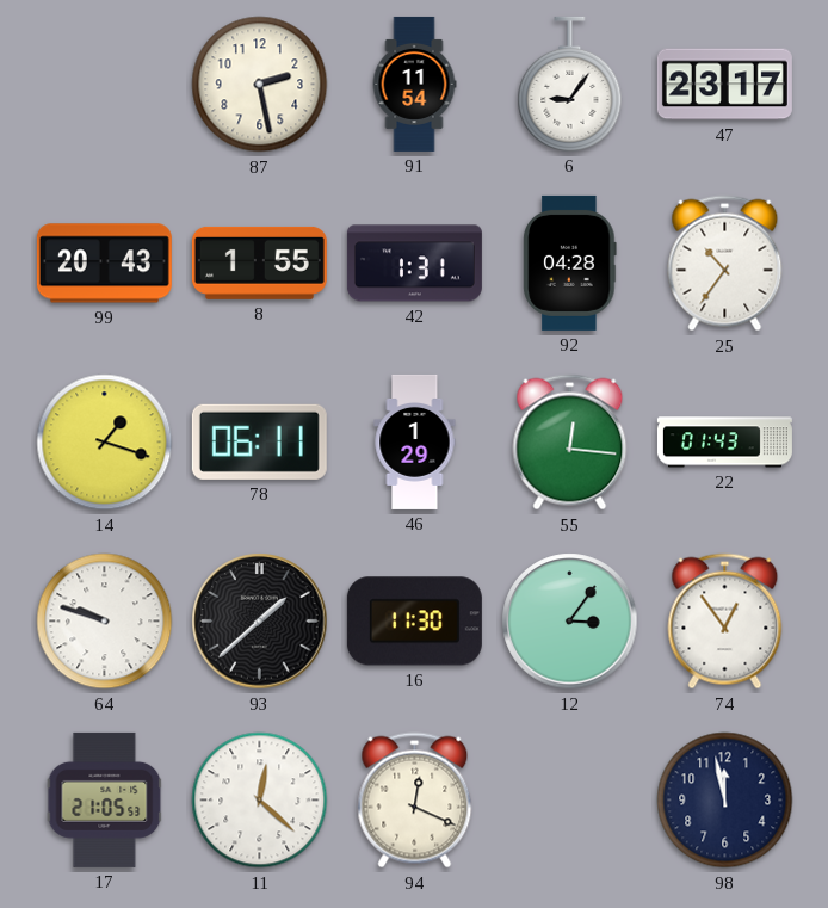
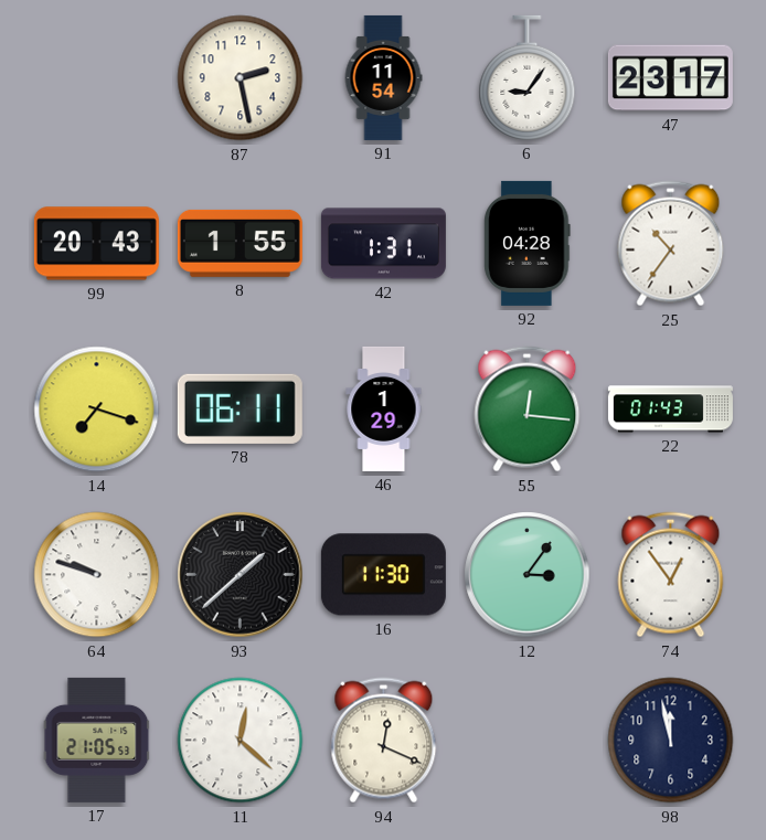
14: 1:18 -> 7:18
